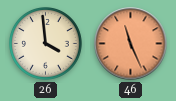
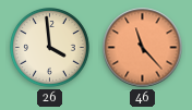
46: 11:26 -> 11:23
